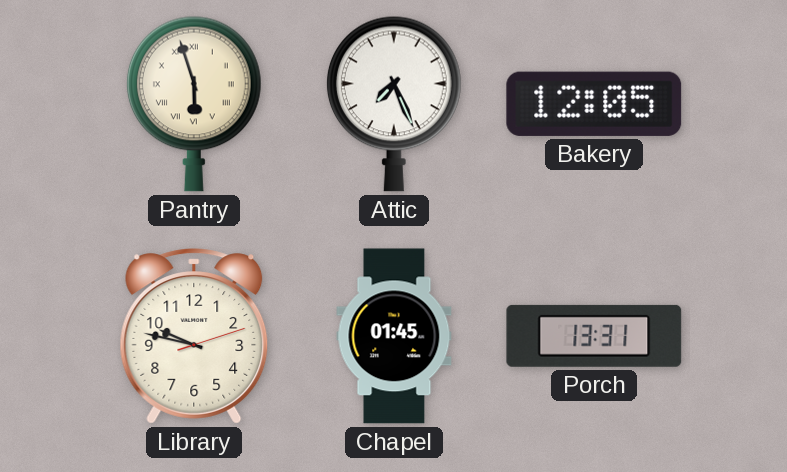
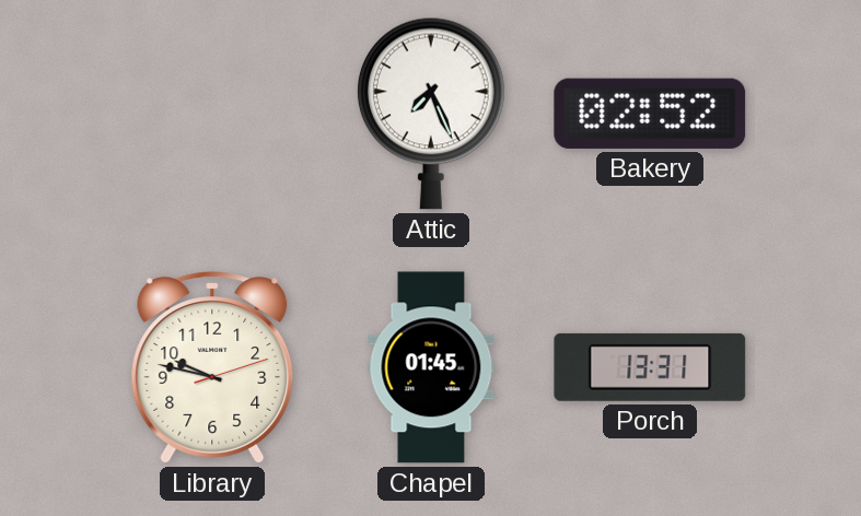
Pantry: 5:57 -> none
Bakery: 12:05 -> 02:52
